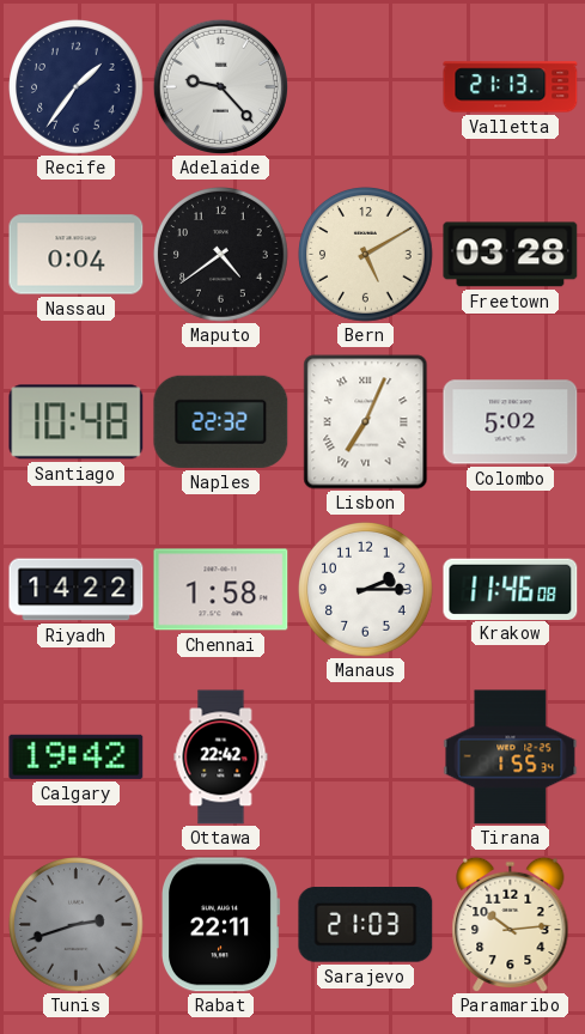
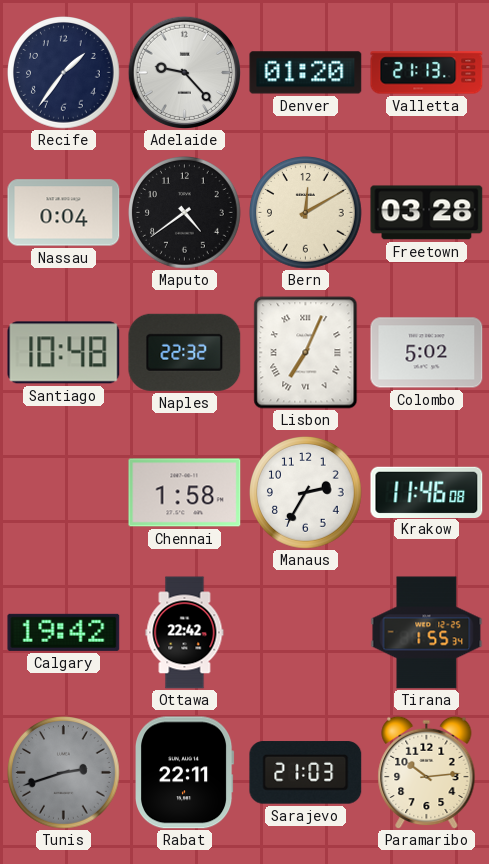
Denver: none -> 01:20
Bern: 5:10 -> 12:10
Riyadh: 14:22 -> none
Manaus: 2:15 -> 2:35
